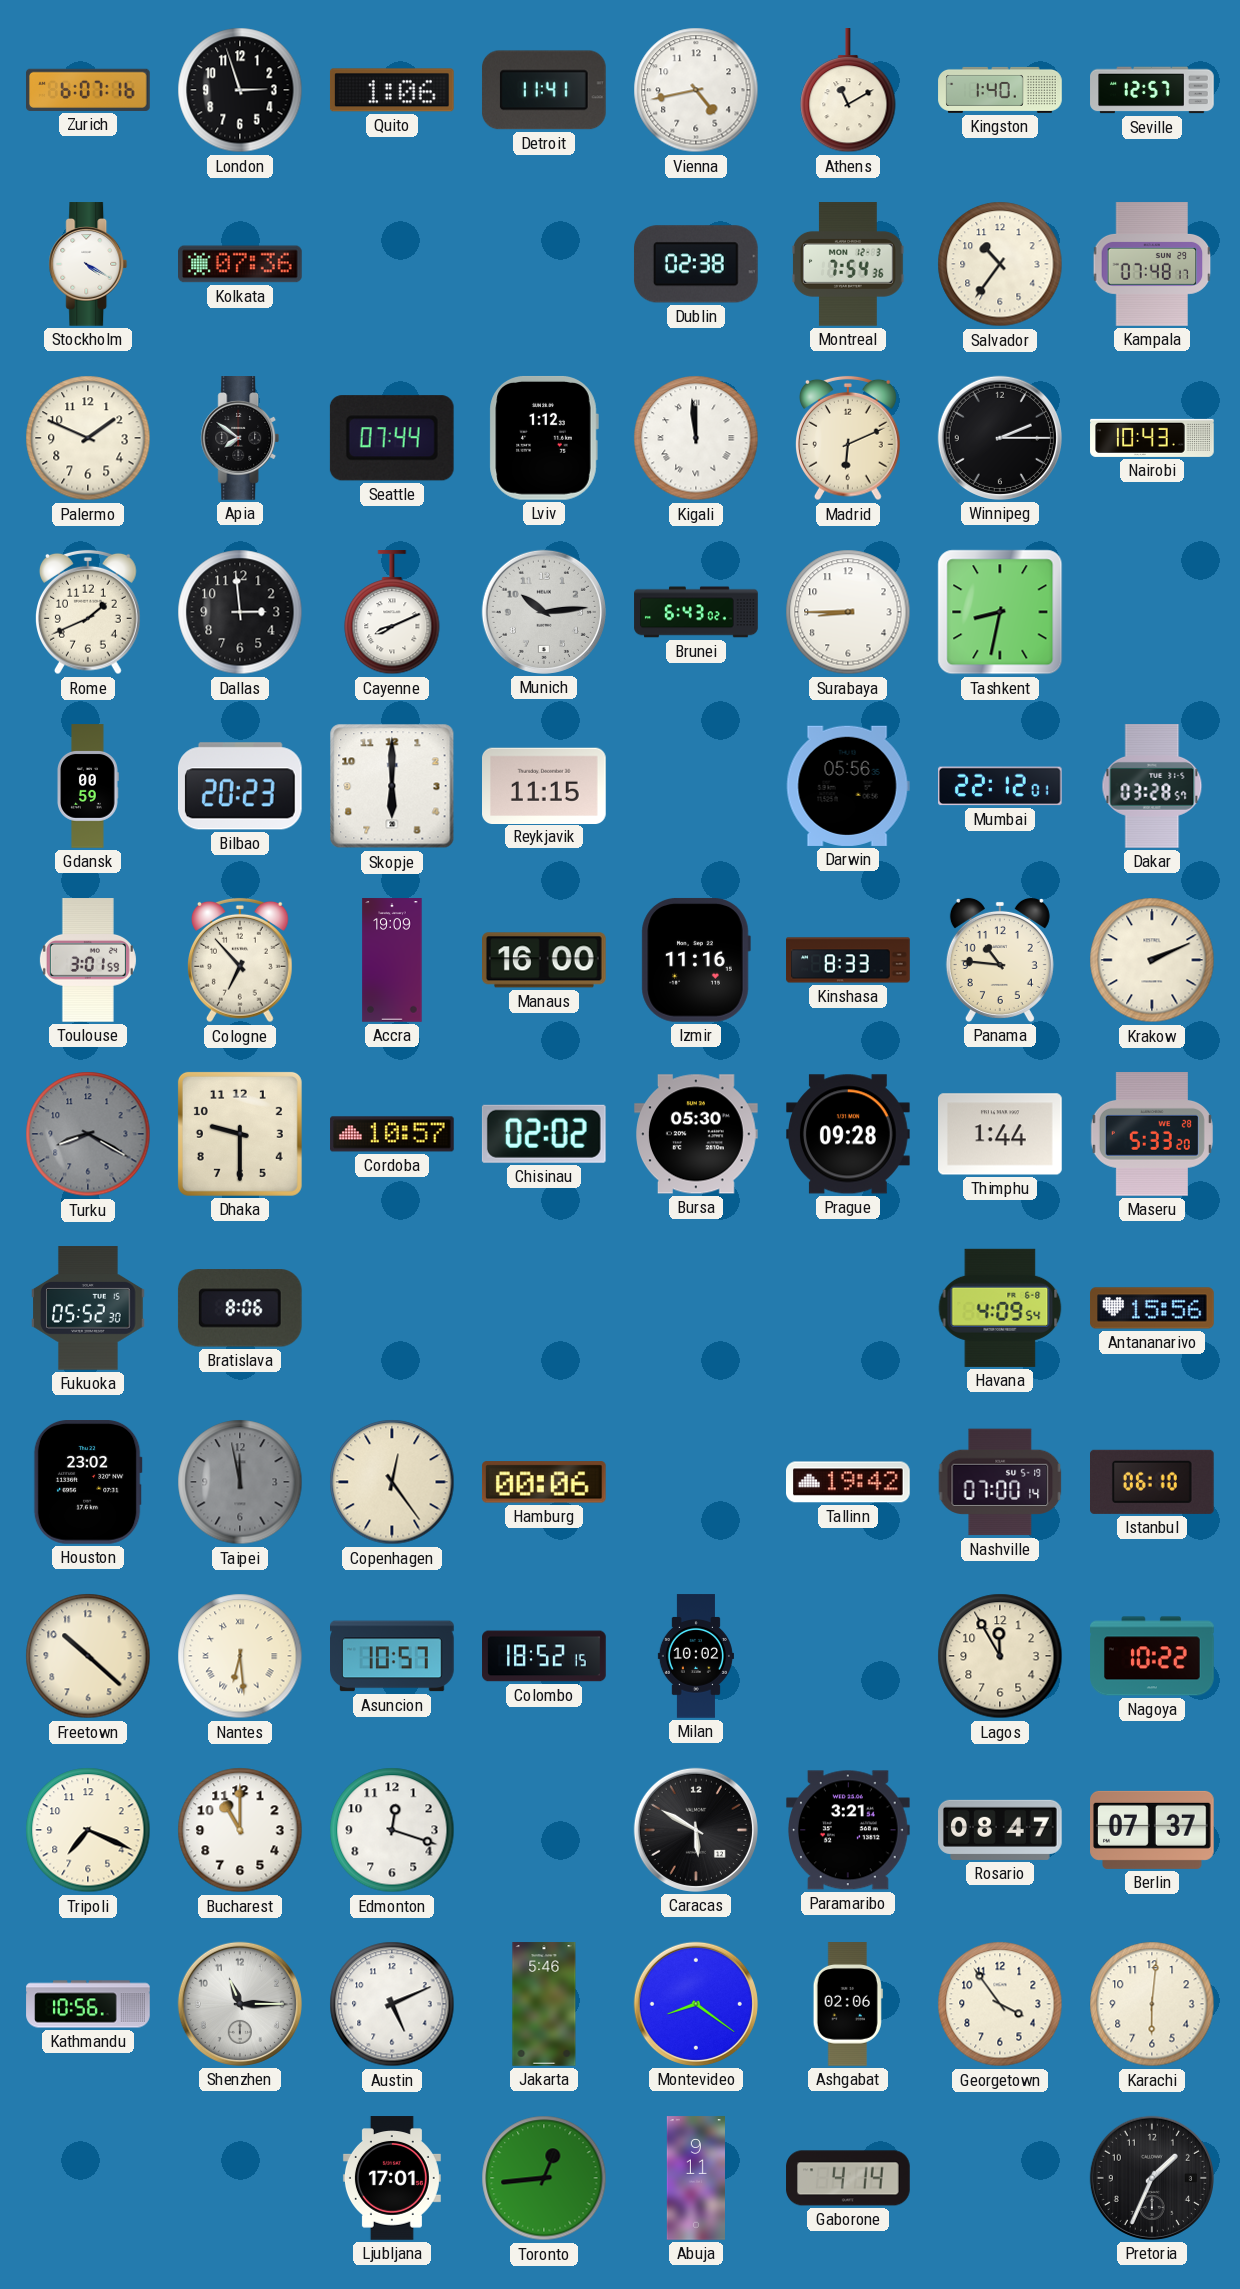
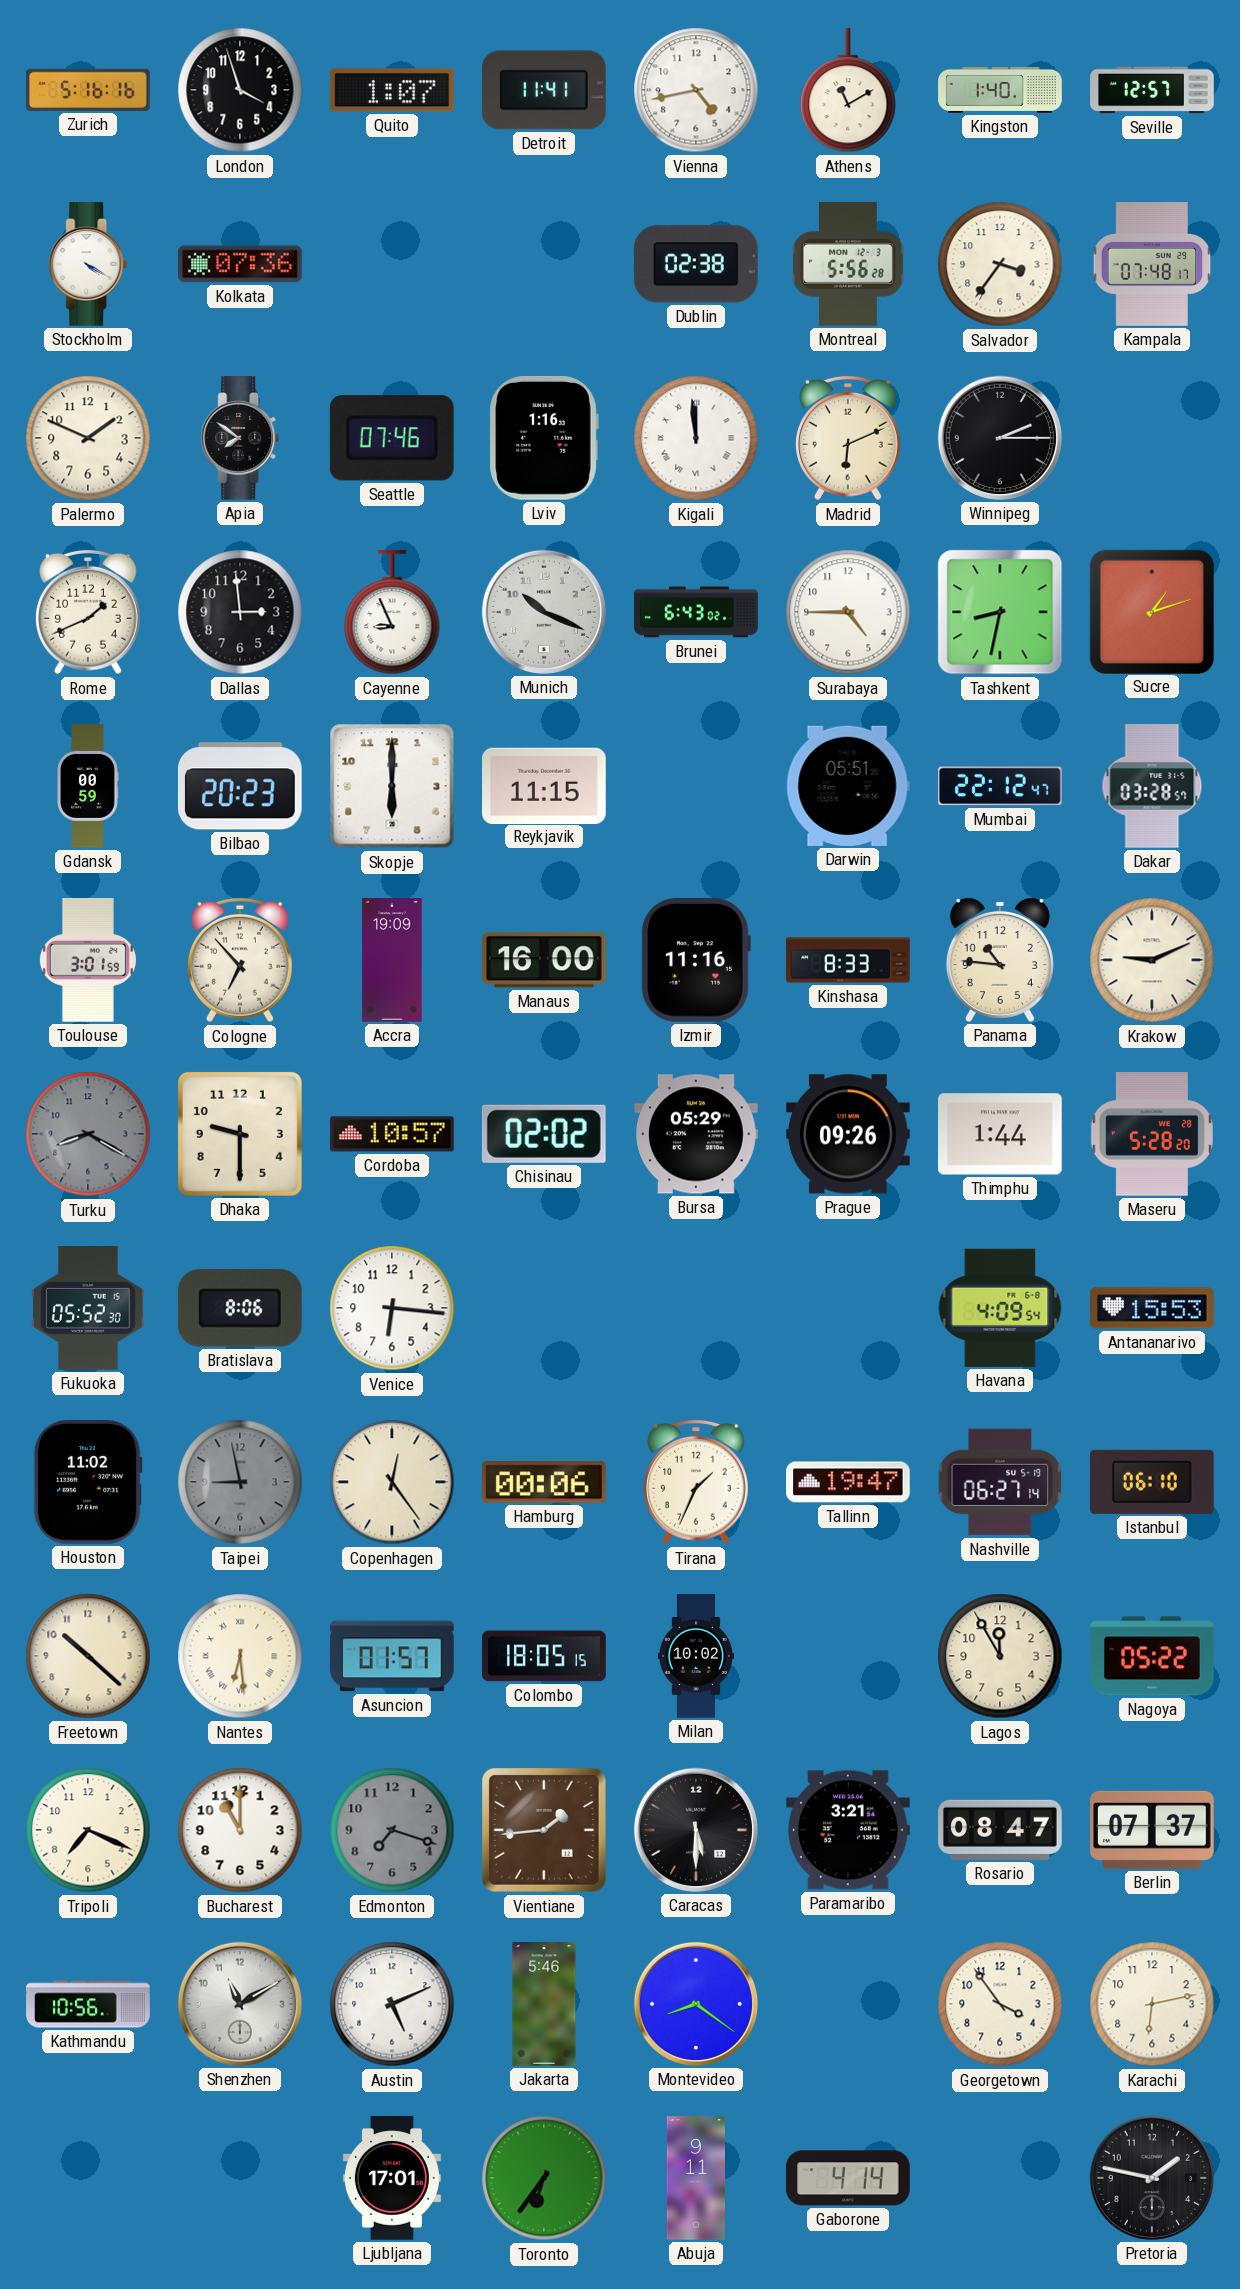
Zurich: 6:07 -> 5:16
London: 2:57 -> 3:57
Quito: 1:06 -> 1:07
Montreal: 7:54 -> 5:56
Salvador: 10:36 -> 3:36
Seattle: 07:44 -> 07:46
Lviv: 1:12 -> 1:16
Nairobi: 10:43 -> none
Cayenne: 8:11 -> 8:56
Munich: 10:14 -> 10:19
Surabaya: 8:45 -> 4:45
Sucre: none -> 1:12
Darwin: 05:56 -> 05:51
Mumbai: 22:12:01 -> 22:12:47
Krakow: 2:11 -> 9:11
Bursa: 05:30 -> 05:29
Prague: 09:28 -> 09:26
Maseru: 5:33 -> 5:28
Venice: none -> 6:16
Antananarivo: 15:56 -> 15:53
Houston: 23:02 -> 11:02
Taipei: 11:58 -> 8:58
Tirana: none -> 1:34
Tallinn: 19:42 -> 19:47
Nashville: 07:00 -> 06:27
Asuncion: 10:57 -> 01:57
Colombo: 18:52 -> 18:05
Nagoya: 10:22 -> 05:22
Edmonton: 12:18 -> 7:18
Edmonton dial: white -> grey
Vientiane: none -> 1:44
Caracas: 5:50 -> 5:30
Shenzhen: 11:15 -> 11:10
Ashgabat: 02:06 -> none
Karachi: 6:01 -> 6:13
Toronto: 12:44 -> 6:36
Pretoria: 1:34 -> 1:47
